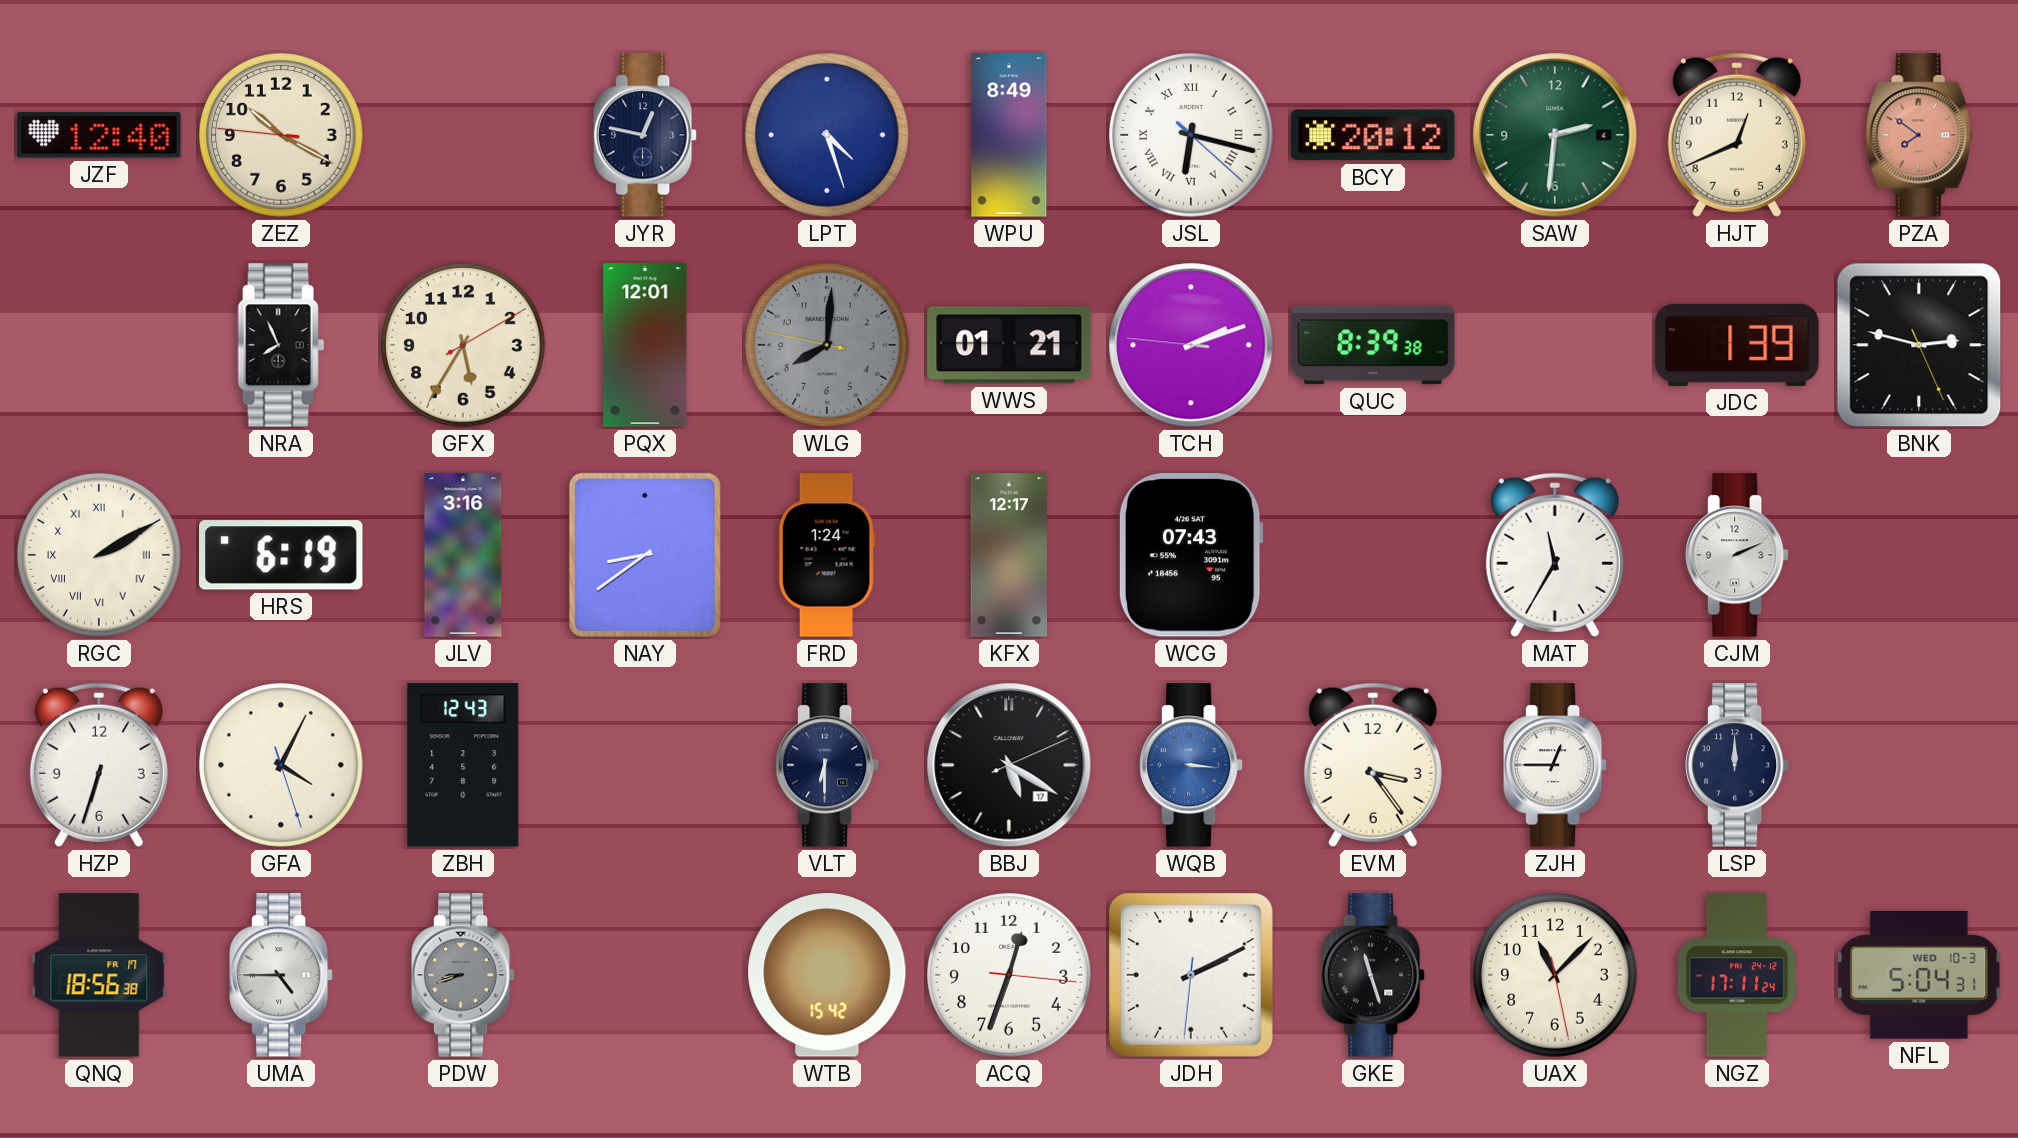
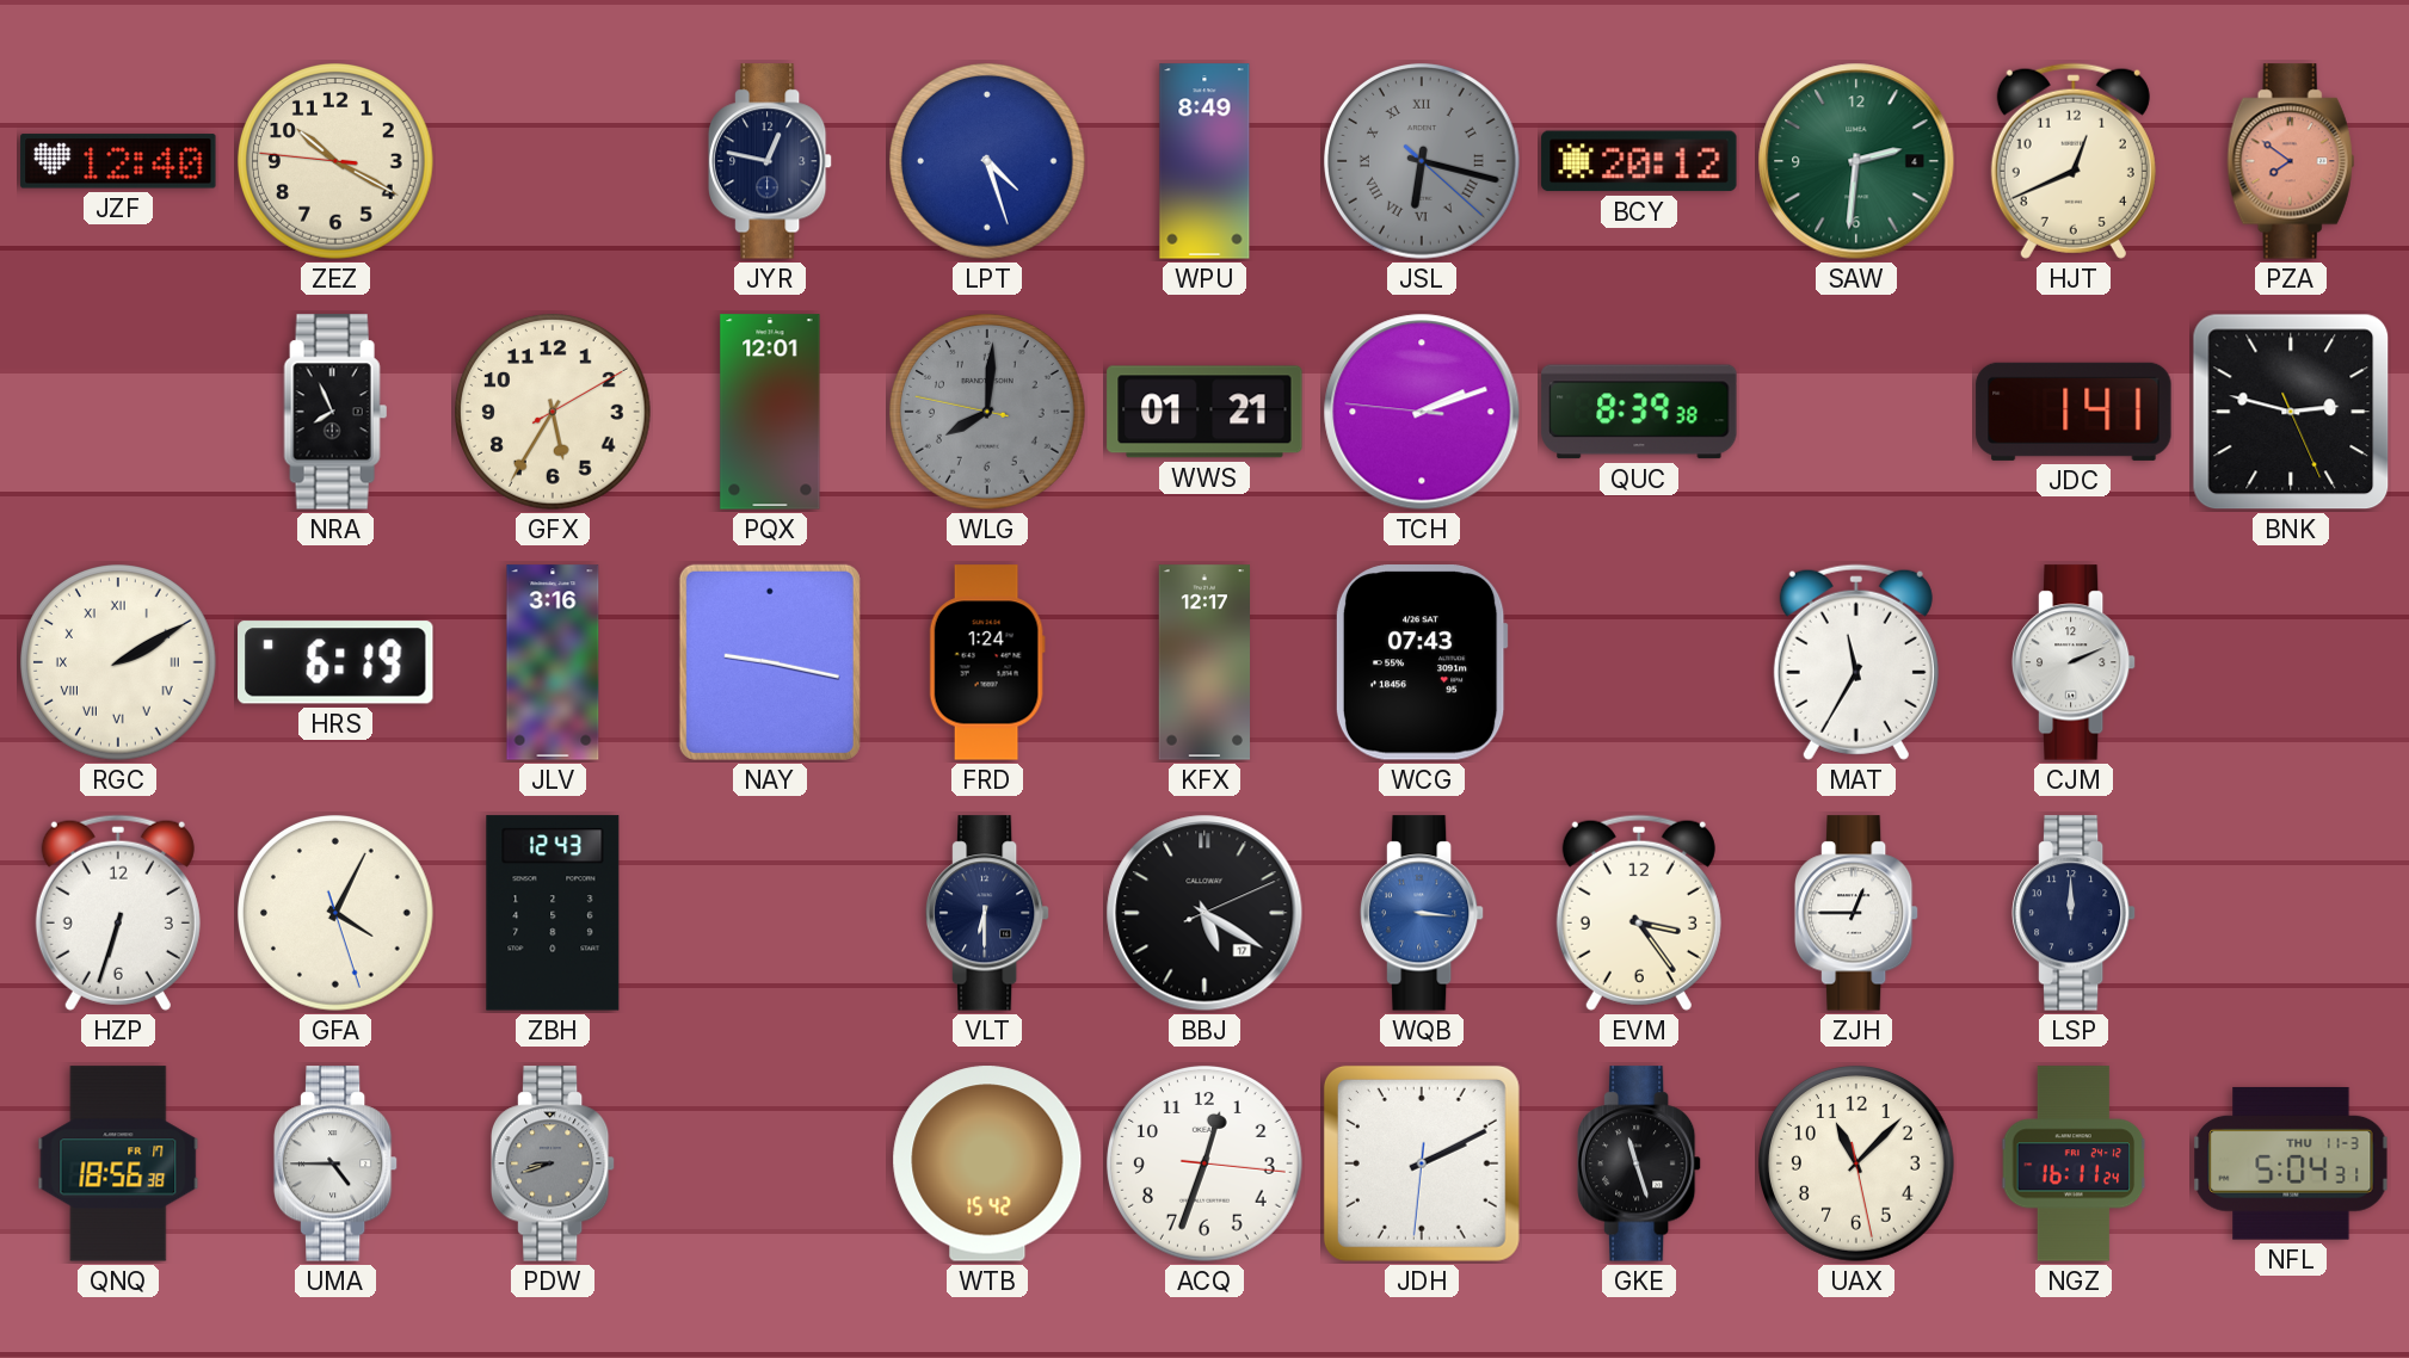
JSL dial: white -> grey
JDC: 1:39 -> 1:41
NAY: 8:39 -> 9:17
NGZ: 17:11 -> 16:11
NFL date: WED 10-3 -> THU 11-3
